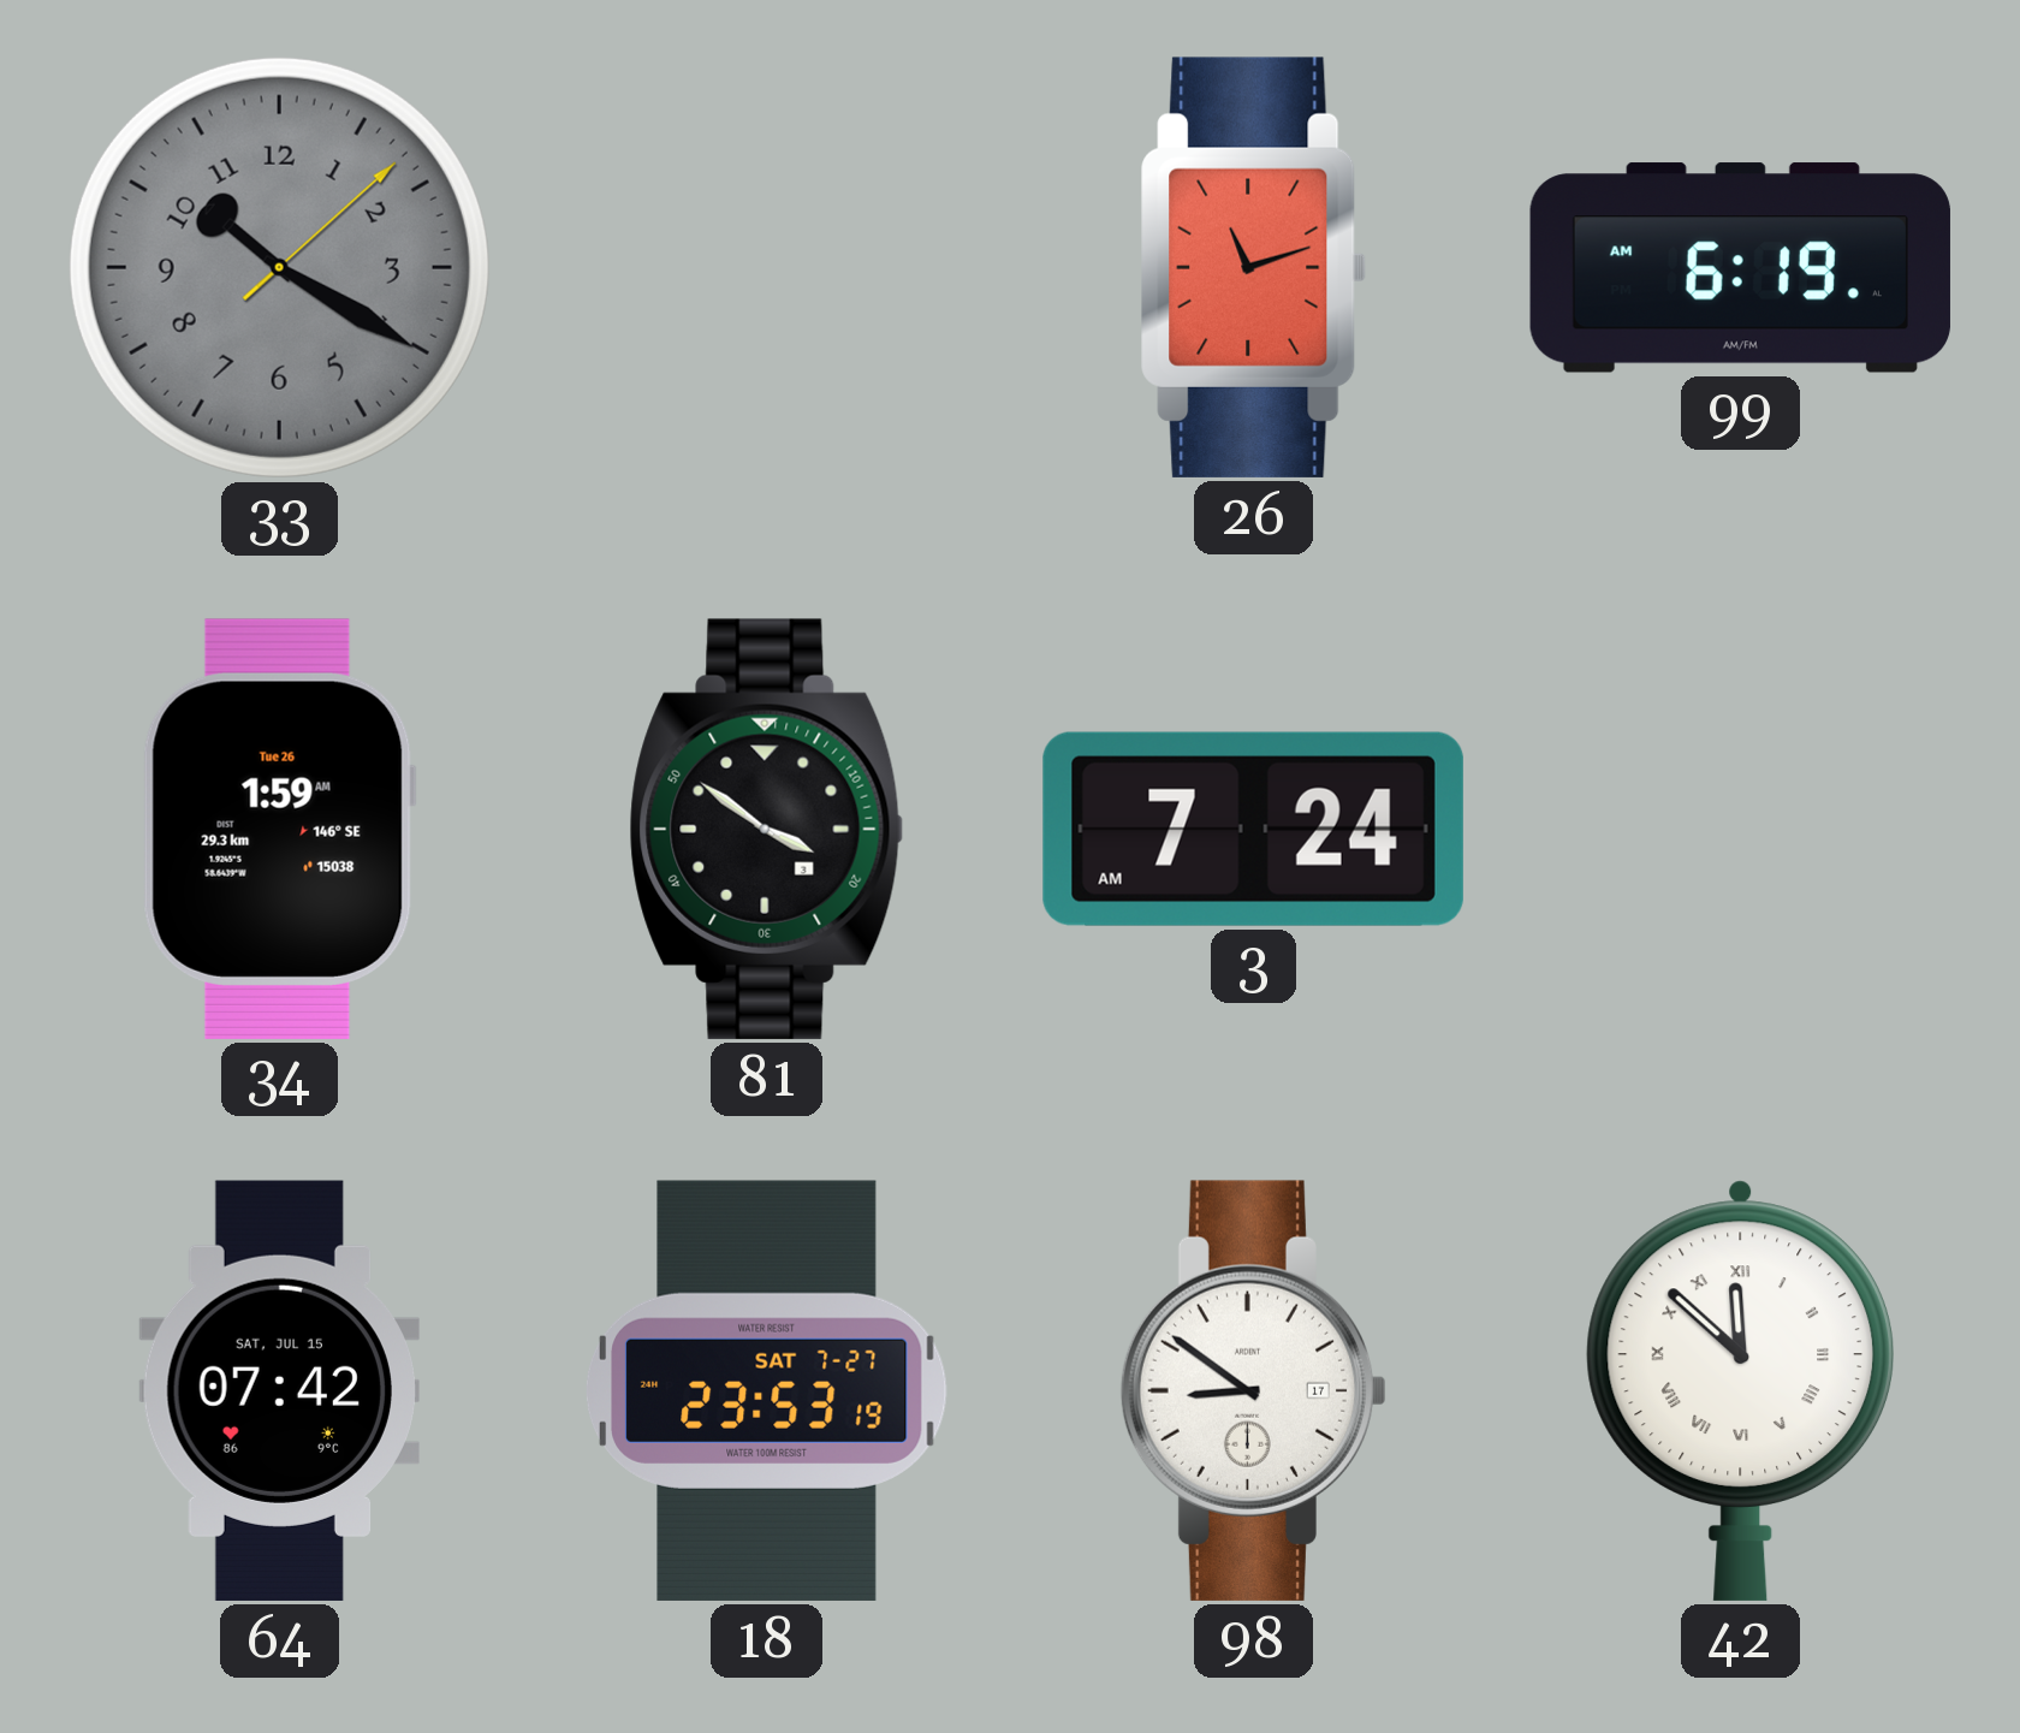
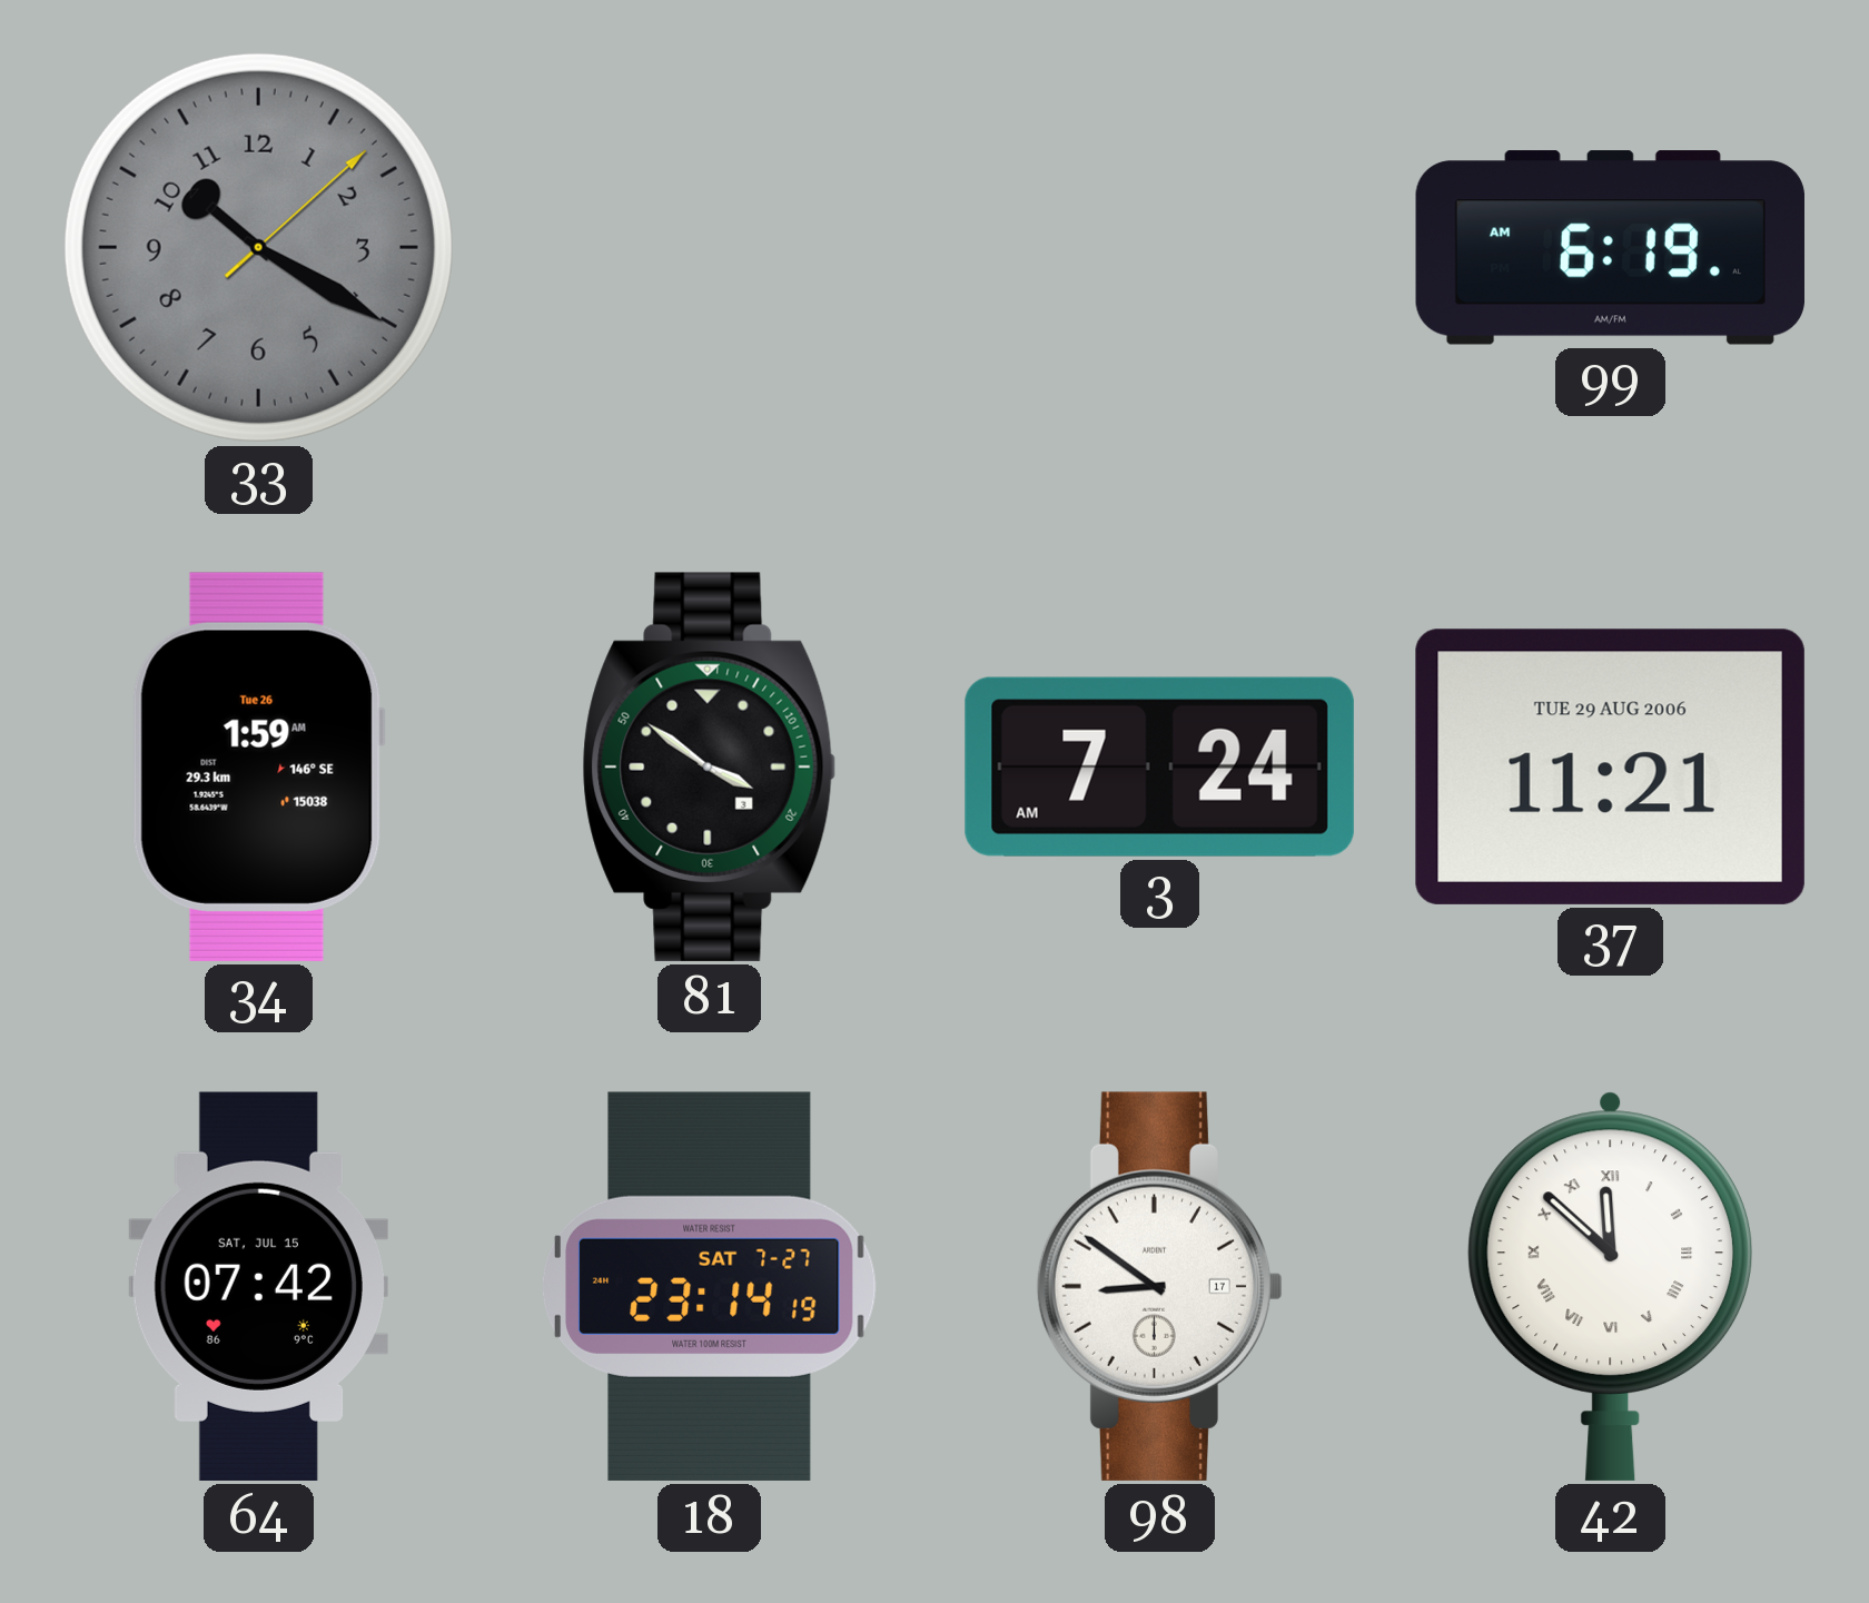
26: 11:12 -> none
37: none -> 11:21
18: 23:53 -> 23:14
